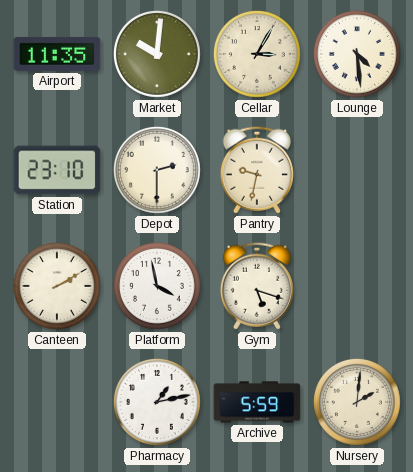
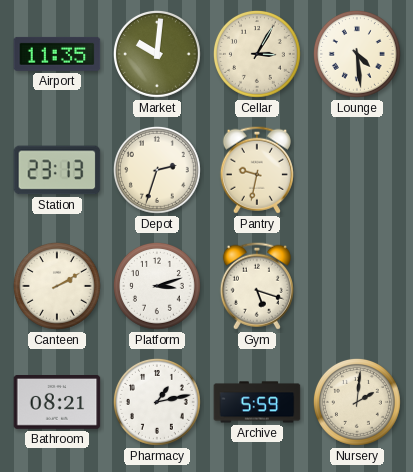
Station: 23:10 -> 23:13
Depot: 2:30 -> 2:33
Platform: 3:58 -> 3:12
Bathroom: none -> 08:21
